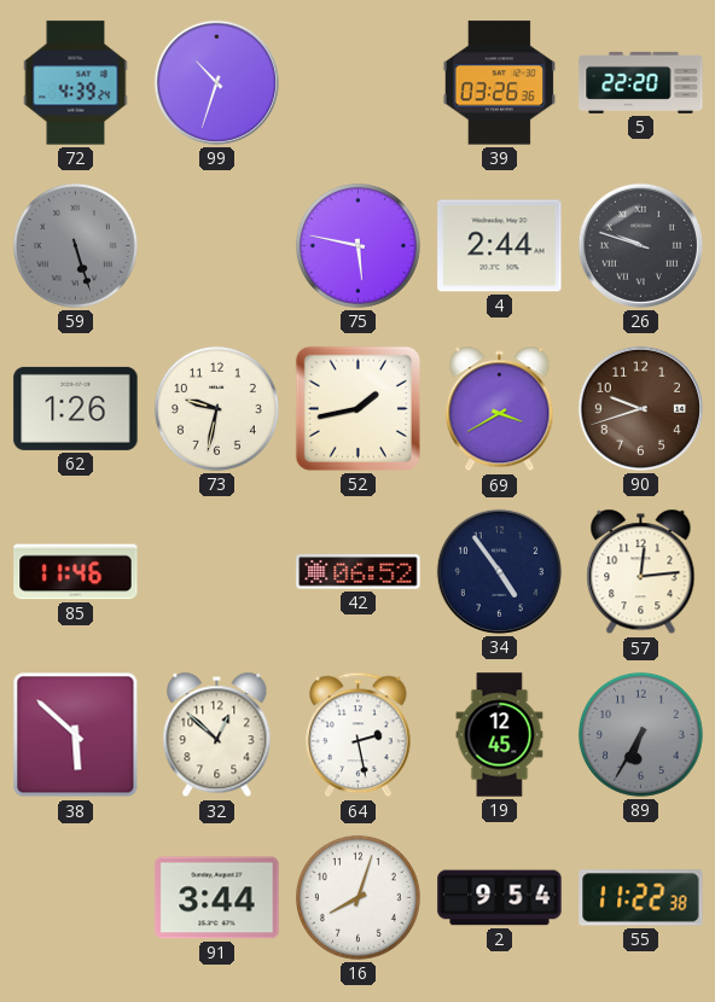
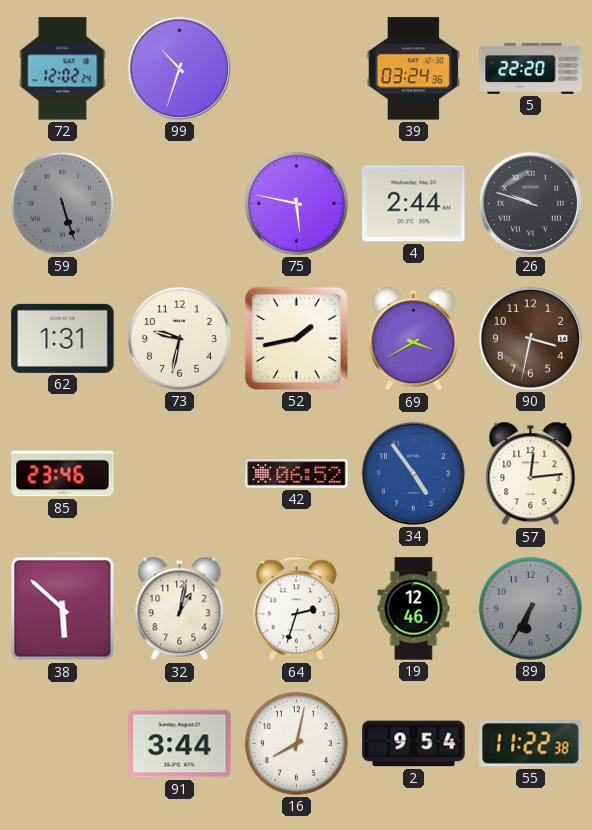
72: 4:39 -> 12:02
39: 03:26 -> 03:24
62: 1:26 -> 1:31
90: 9:42 -> 3:32
85: 11:46 -> 23:46
34 dial: navy -> blue
32: 12:52 -> 1:02
64: 2:28 -> 2:33
19: 12:45 -> 12:46
16: 8:03 -> 8:02
